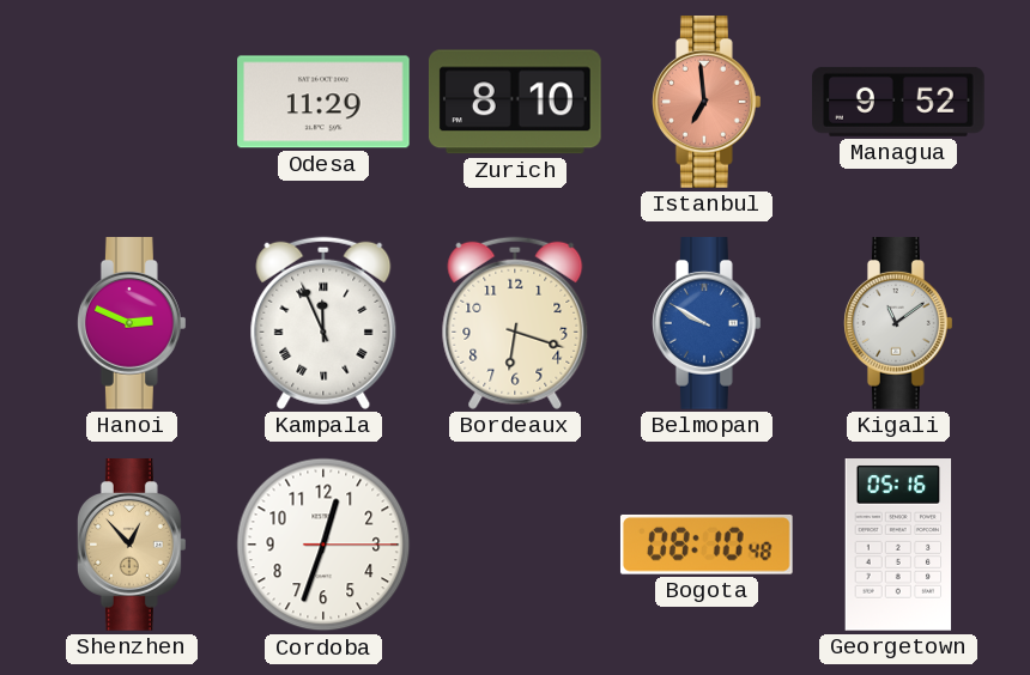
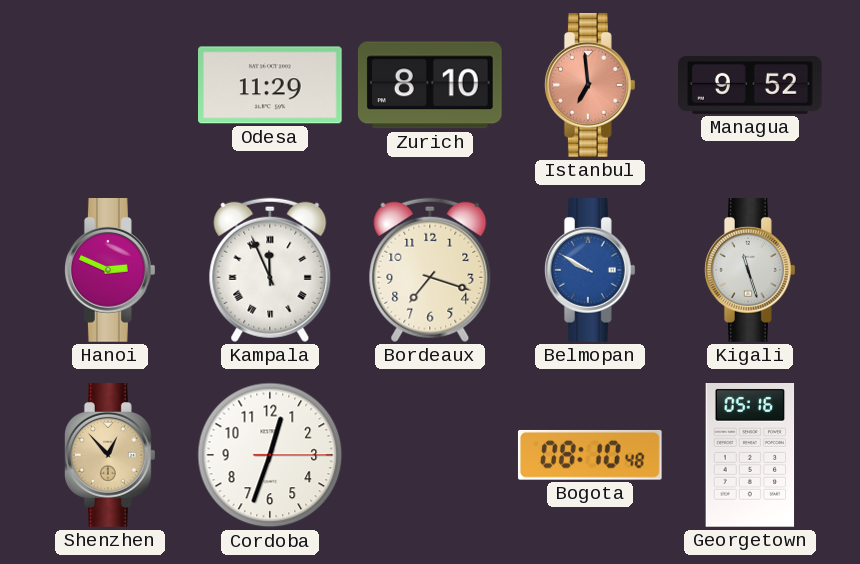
Bordeaux: 6:18 -> 7:18
Kigali: 11:09 -> 11:27
